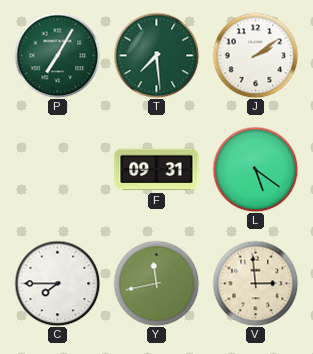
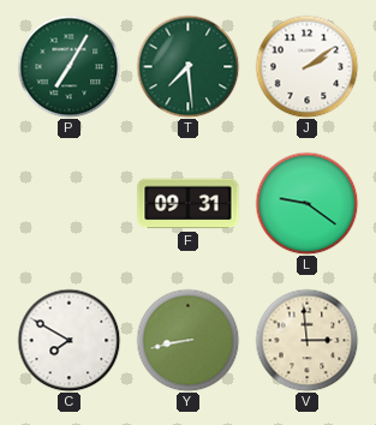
L: 5:21 -> 9:21
C: 7:45 -> 7:50
Y: 11:43 -> 8:43
